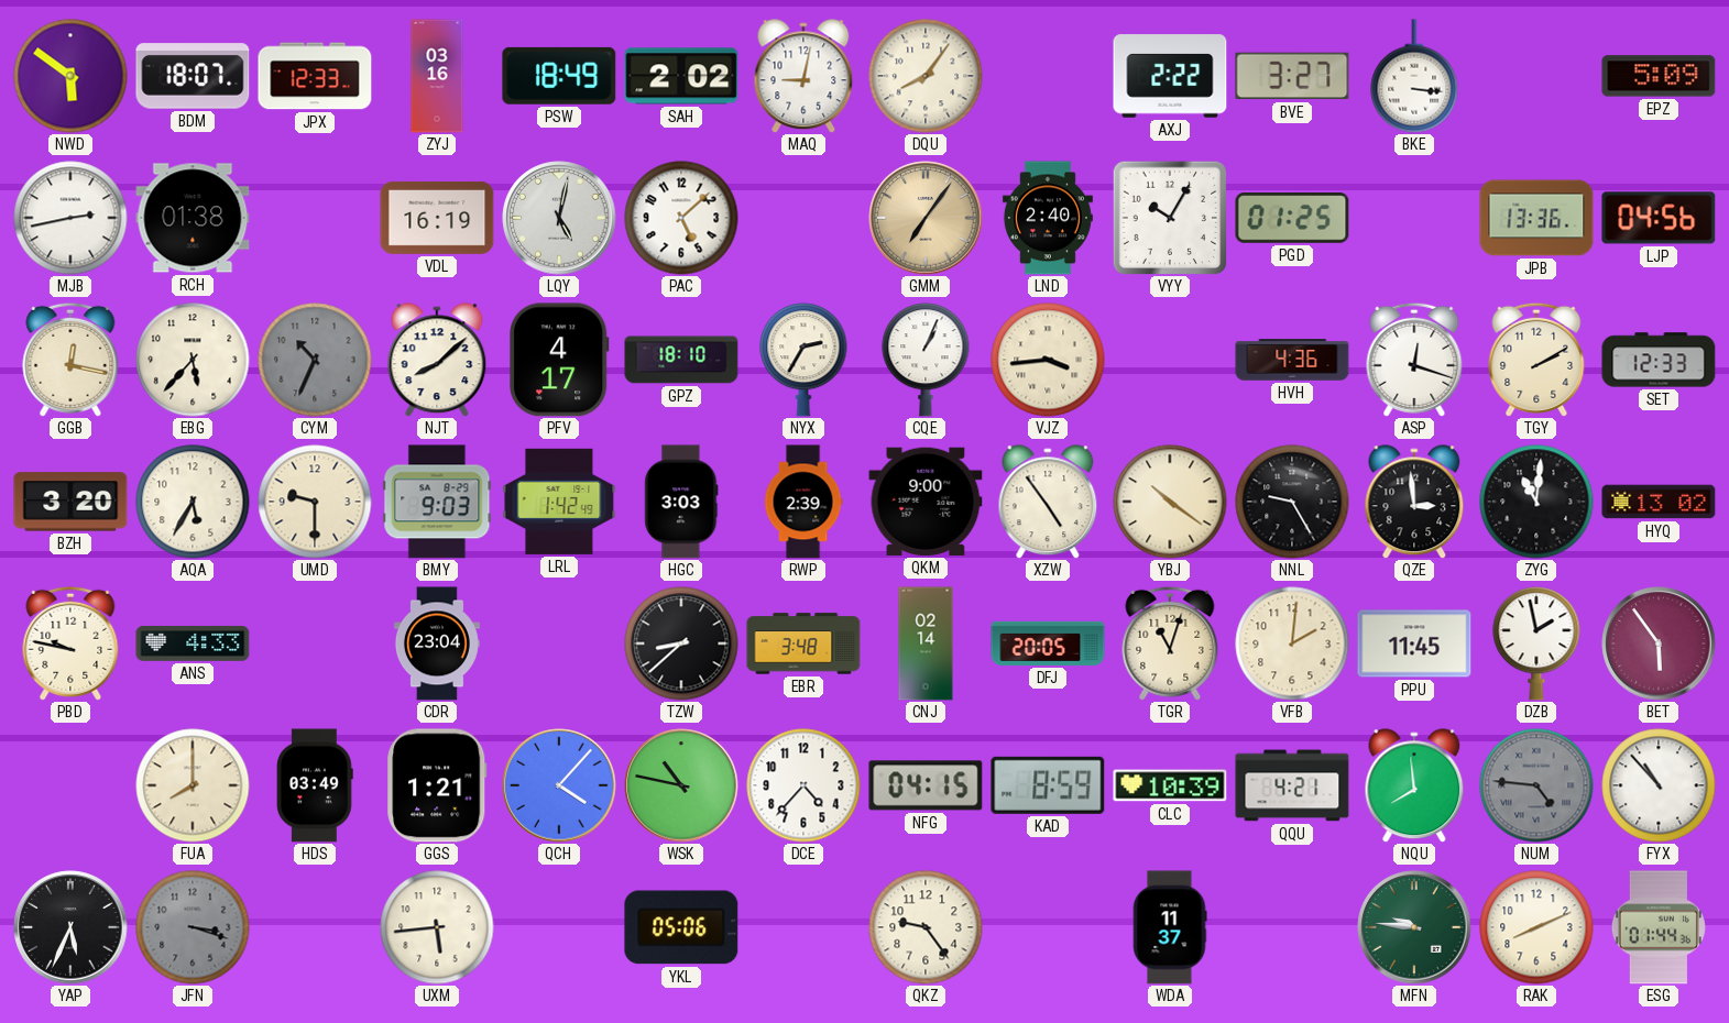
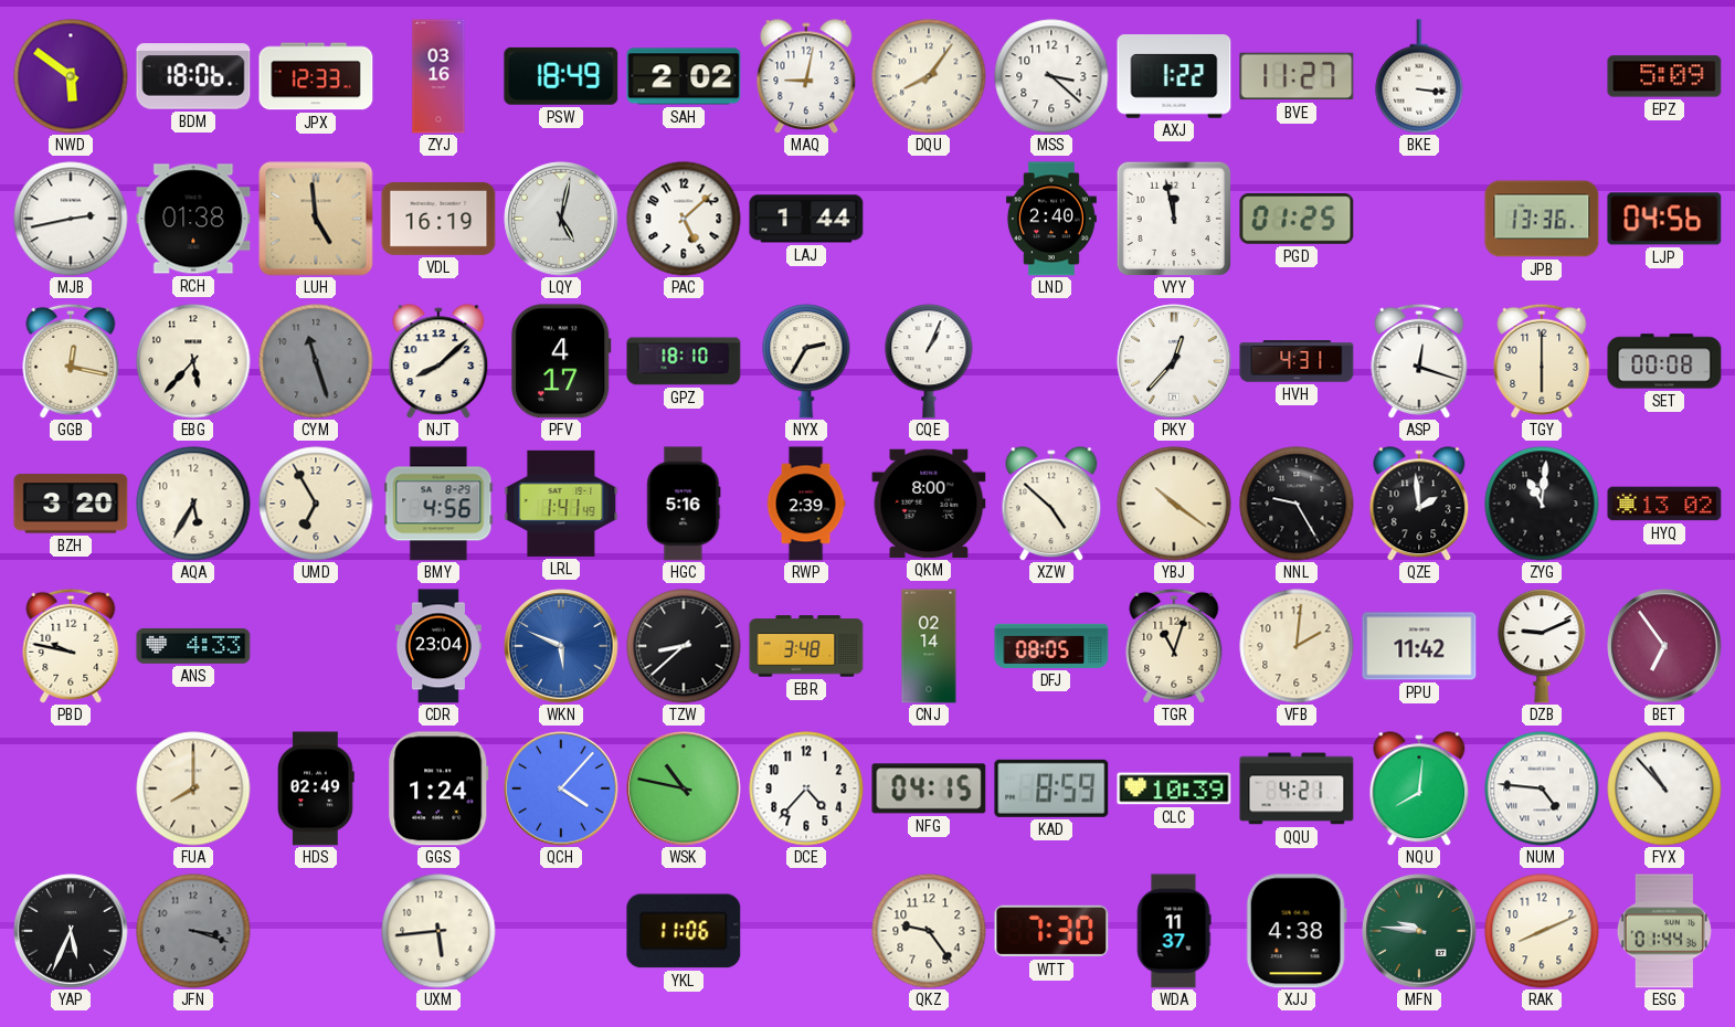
BDM: 18:07 -> 18:06
MSS: none -> 3:22
AXJ: 2:22 -> 1:22
BVE: 3:27 -> 11:27
LUH: none -> 4:59
LAJ: none -> 1:44
GMM: 7:06 -> none
VYY: 10:05 -> 11:58
CYM: 10:34 -> 11:27
VJZ: 3:44 -> none
PKY: none -> 12:37
HVH: 4:36 -> 4:31
TGY: 2:10 -> 6:00
SET: 12:33 -> 00:08
UMD: 9:30 -> 6:55
BMY: 9:03 -> 4:56
LRL: 1:42 -> 1:41
HGC: 3:03 -> 5:16
QKM: 9:00 -> 8:00
XZW: 4:54 -> 4:52
QZE: 2:59 -> 1:59
WKN: none -> 5:49
DFJ: 20:05 -> 08:05
PPU: 11:45 -> 11:42
DZB: 1:58 -> 9:11
BET: 5:54 -> 6:54
HDS: 03:49 -> 02:49
GGS: 1:21 -> 1:24
NQU: 7:59 -> 8:01
NUM dial: grey -> white
YKL: 05:06 -> 11:06
WTT: none -> 7:30
XJJ: none -> 4:38
